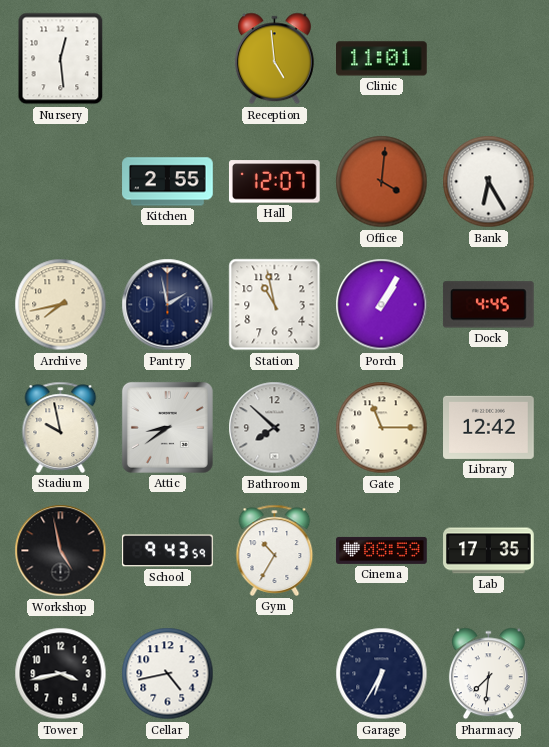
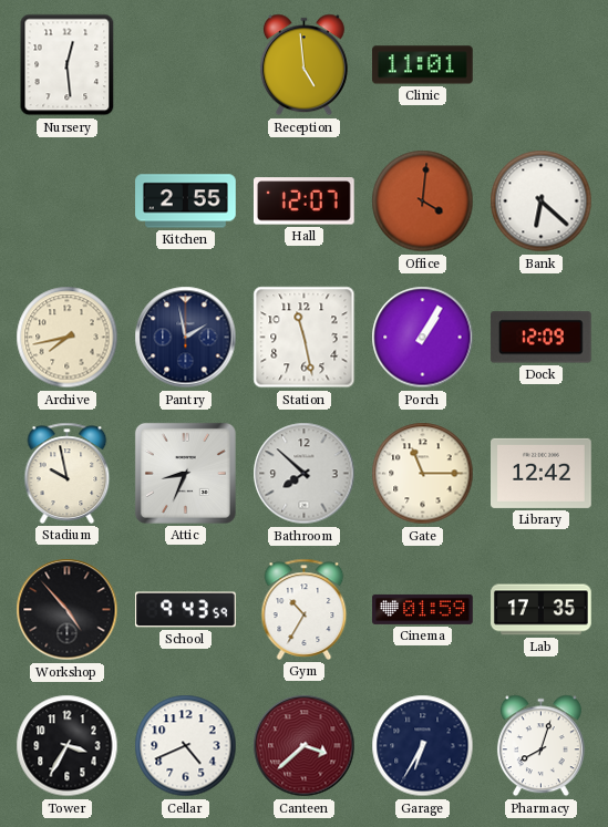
Bank: 6:25 -> 6:22
Station: 10:58 -> 11:28
Dock: 4:45 -> 12:09
Attic: 8:39 -> 8:34
Workshop: 4:58 -> 4:53
Cinema: 08:59 -> 01:59
Tower: 3:43 -> 3:35
Cellar: 4:43 -> 4:41
Canteen: none -> 3:38
Pharmacy: 7:31 -> 8:03
